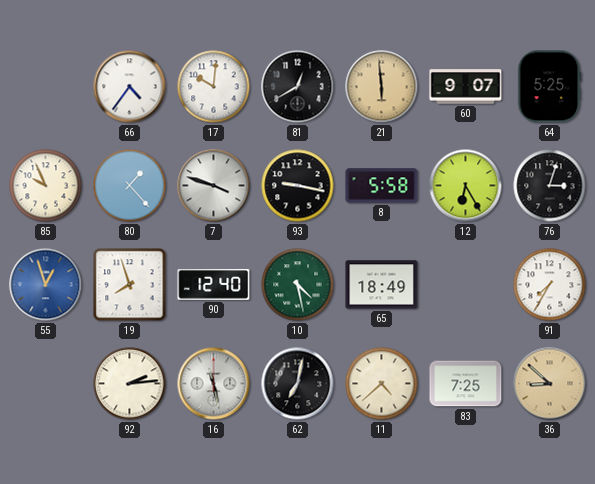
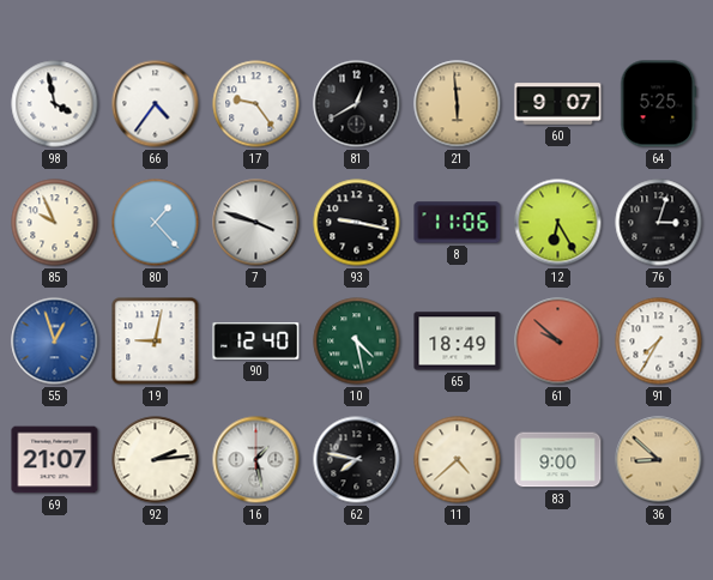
98: none -> 3:58
17: 10:01 -> 9:24
8: 5:58 -> 11:06
19: 7:57 -> 9:02
61: none -> 9:52
69: none -> 21:07
16: 11:28 -> 1:28
62: 7:02 -> 7:47
83: 7:25 -> 9:00
